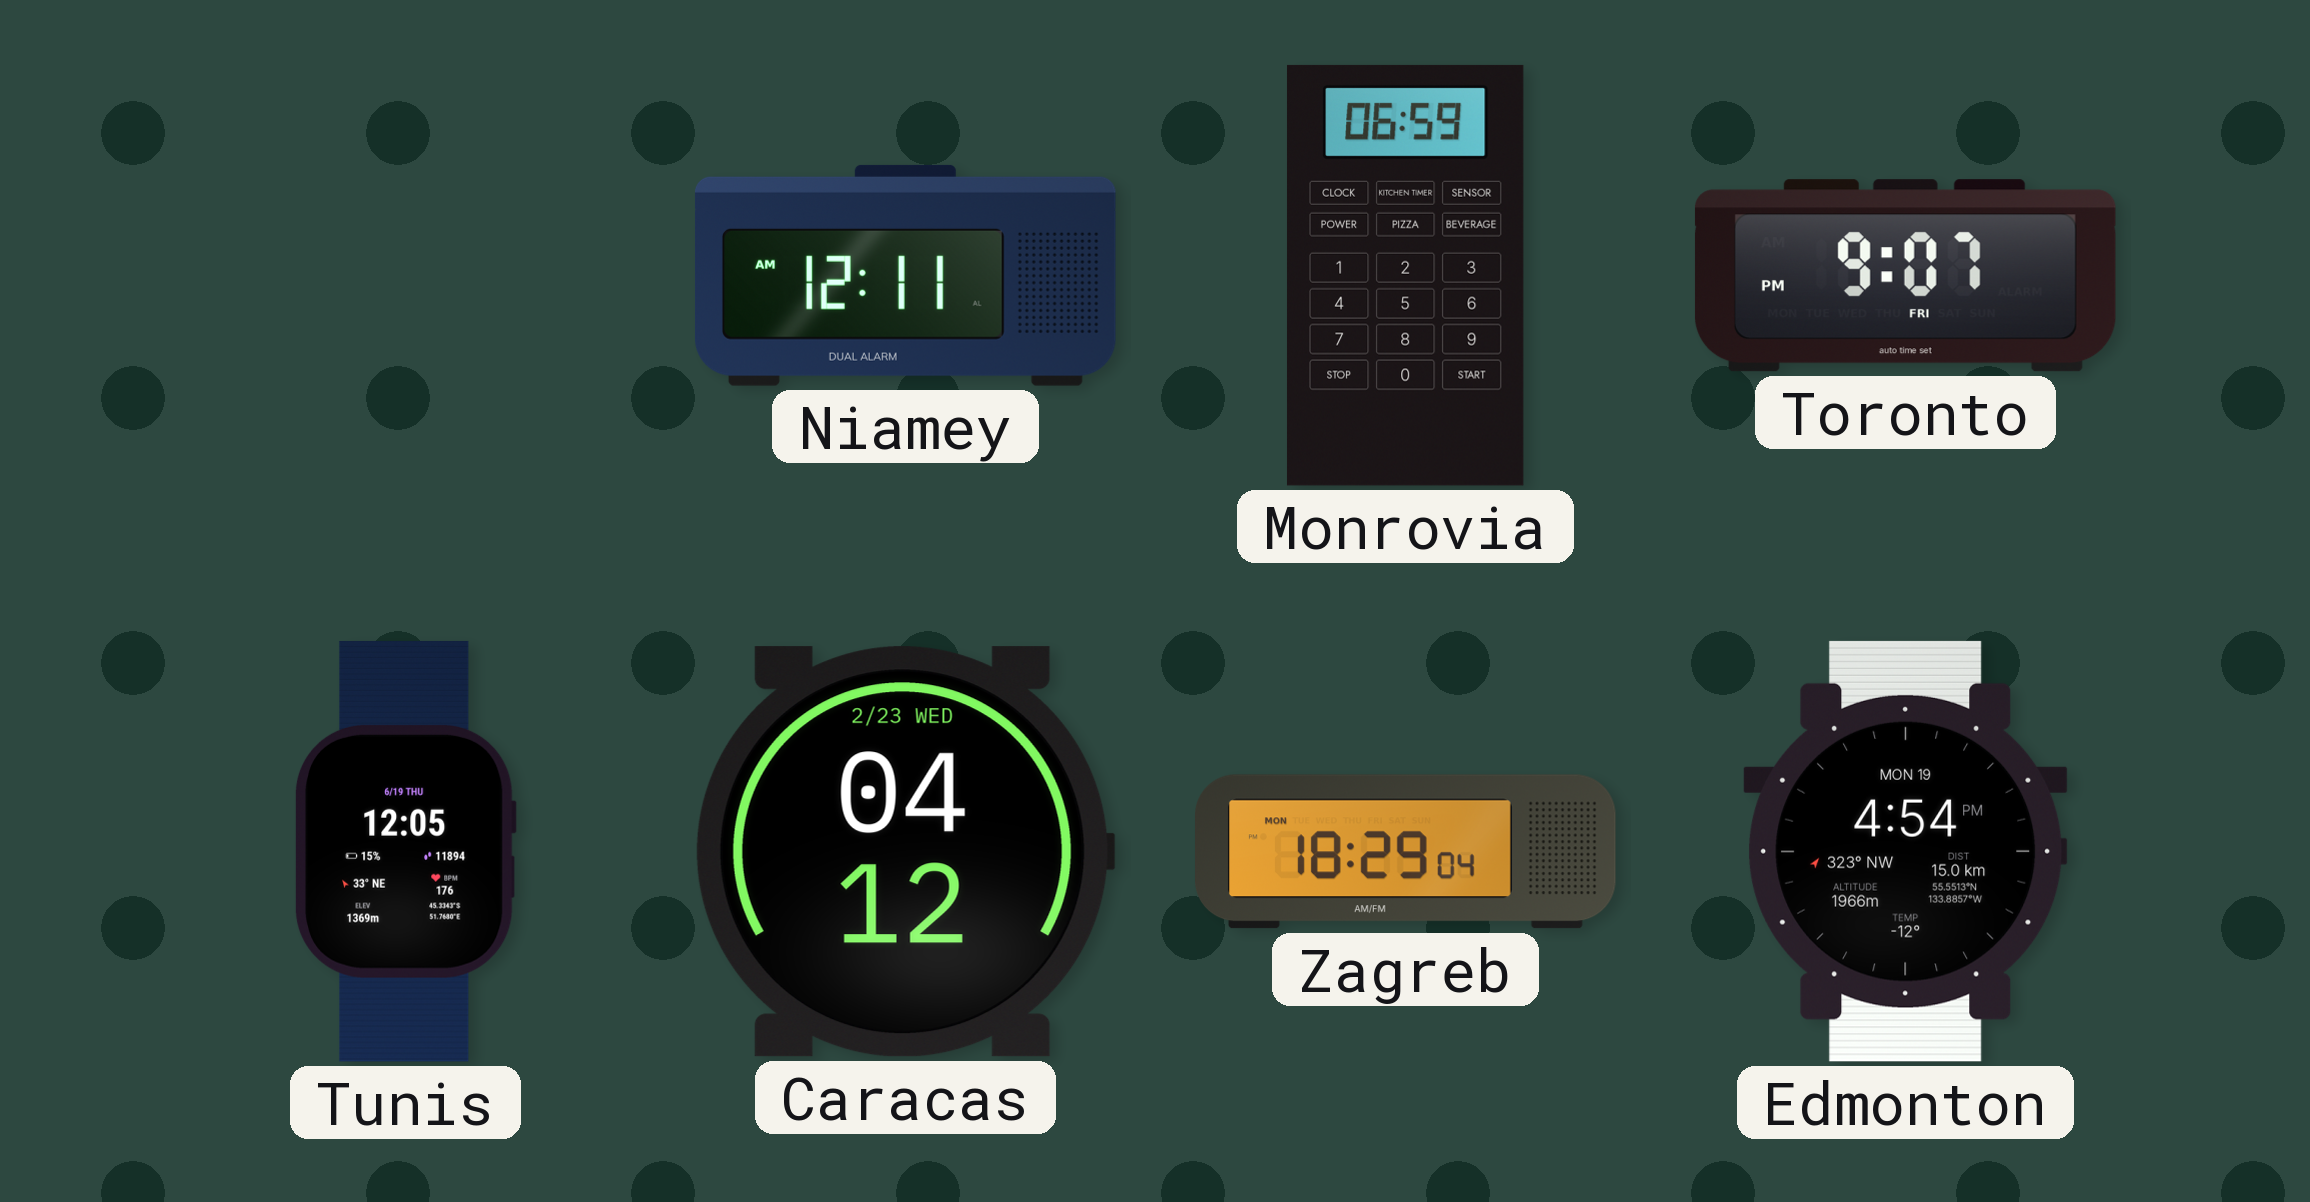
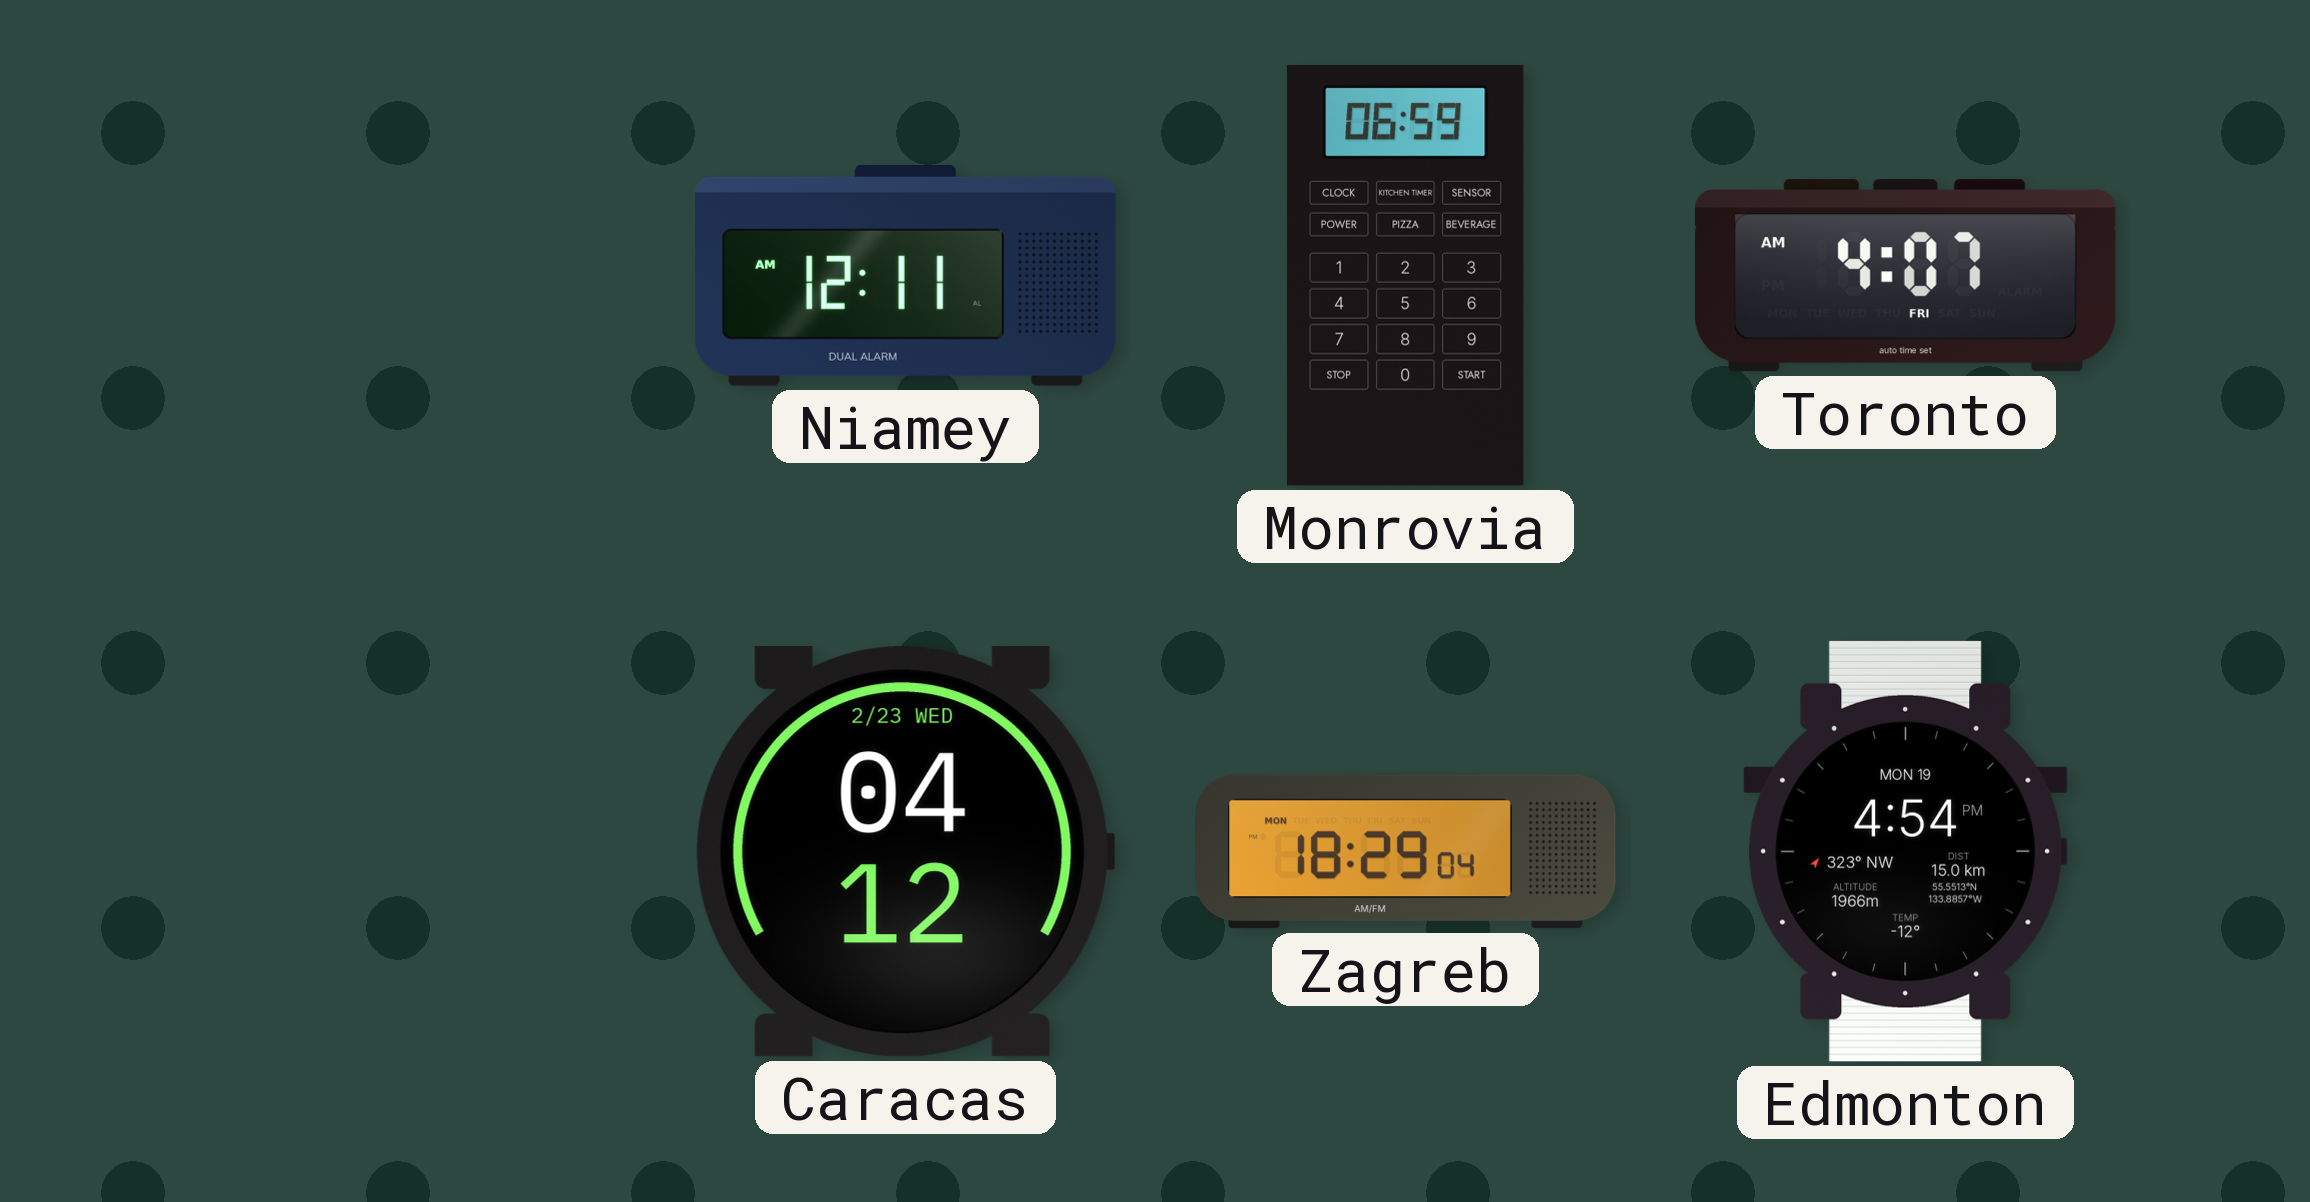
Toronto: 9:07 -> 4:07
Tunis: 12:05 -> none
